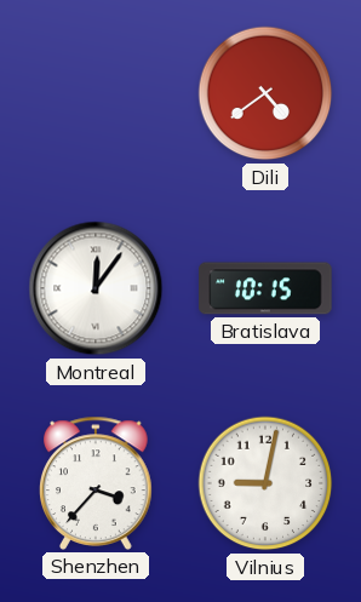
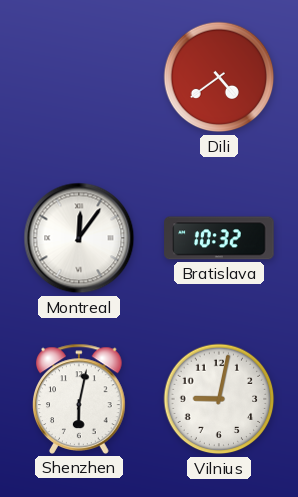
Bratislava: 10:15 -> 10:32
Shenzhen: 3:37 -> 6:02
